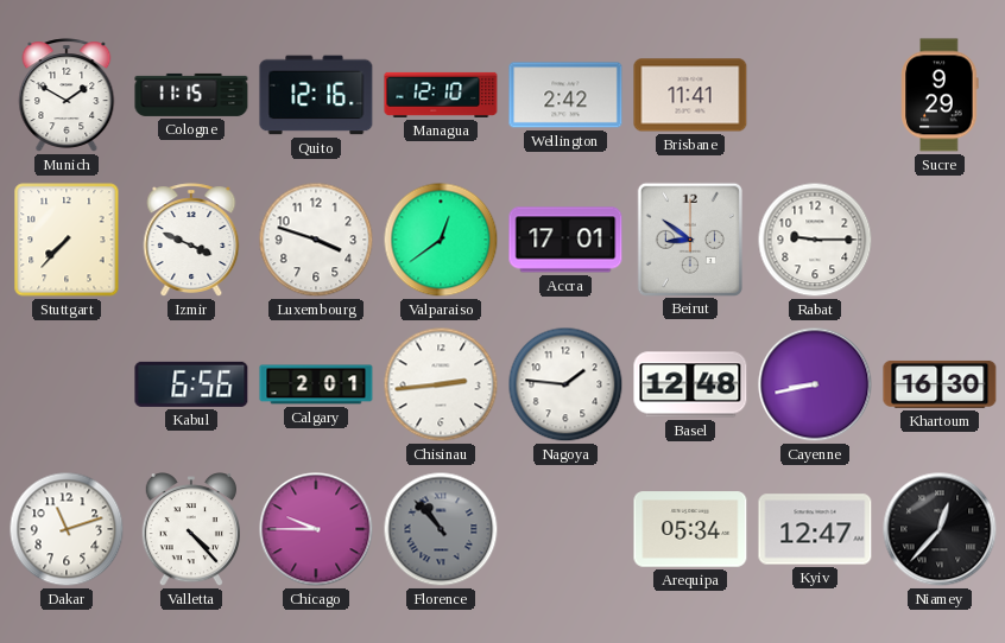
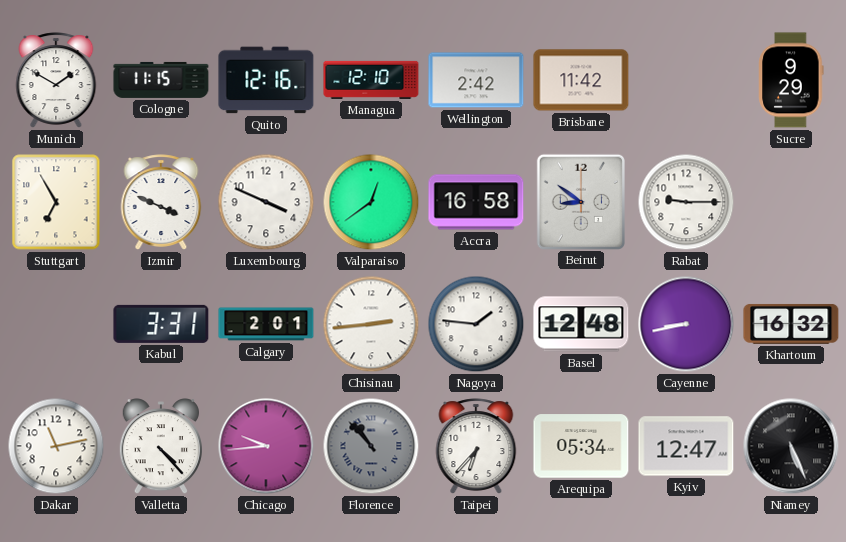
Brisbane: 11:41 -> 11:42
Stuttgart: 7:37 -> 6:55
Luxembourg: 3:48 -> 3:49
Accra: 17:01 -> 16:58
Kabul: 6:56 -> 3:31
Khartoum: 16:30 -> 16:32
Dakar: 11:12 -> 11:13
Chicago: 9:45 -> 9:44
Taipei: none -> 6:37
Niamey: 12:37 -> 5:26
